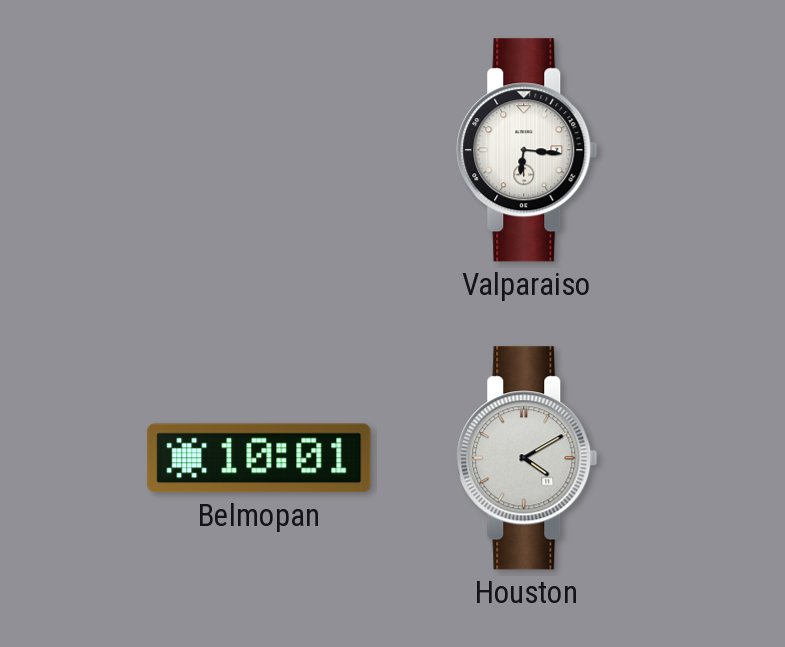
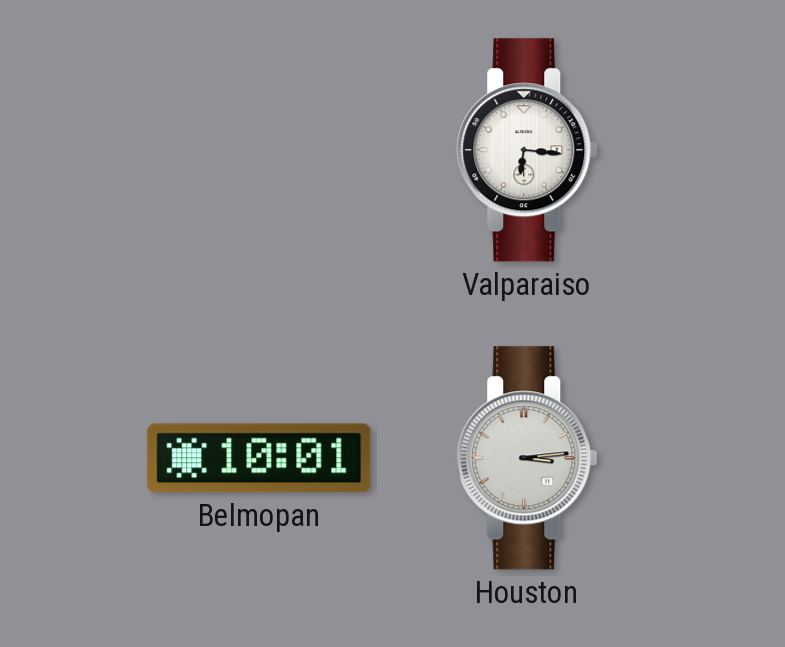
Houston: 4:10 -> 3:14
